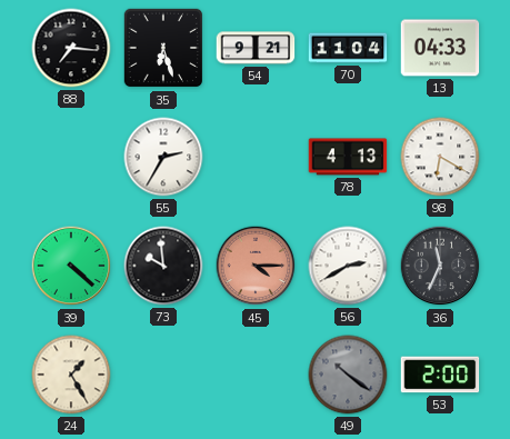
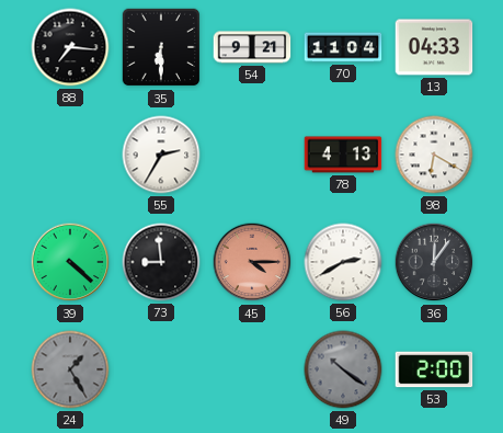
35: 6:27 -> 6:30
73: 9:59 -> 8:59
36: 11:34 -> 12:06
24 dial: cream -> grey
